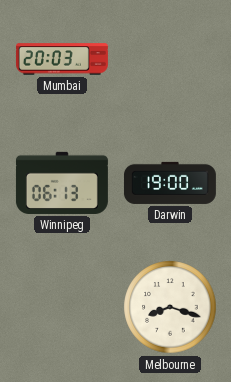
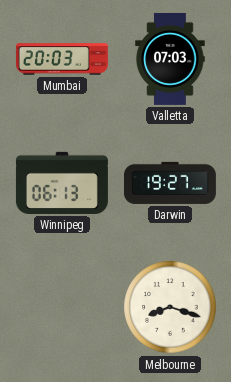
Valletta: none -> 07:03
Darwin: 19:00 -> 19:27
